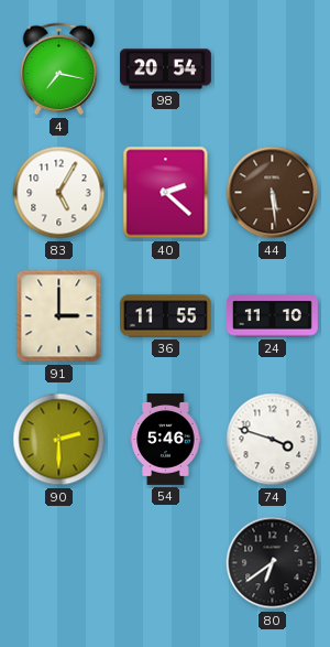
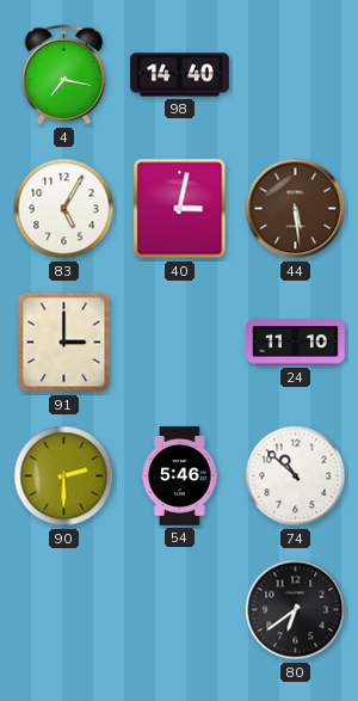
98: 20:54 -> 14:40
40: 2:22 -> 3:02
36: 11:55 -> none
74: 3:48 -> 10:52
